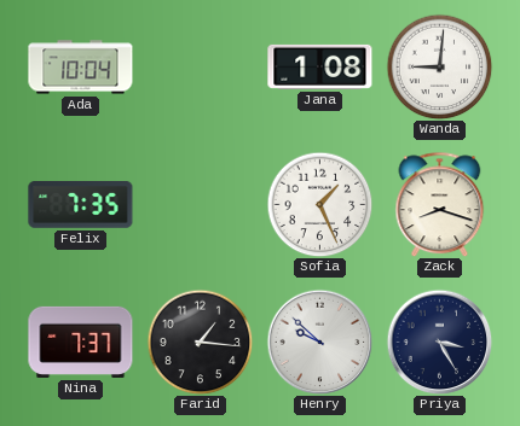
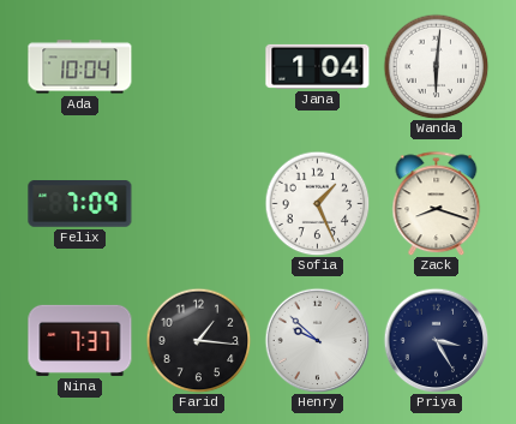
Jana: 1:08 -> 1:04
Wanda: 9:01 -> 6:01
Felix: 7:35 -> 7:09
